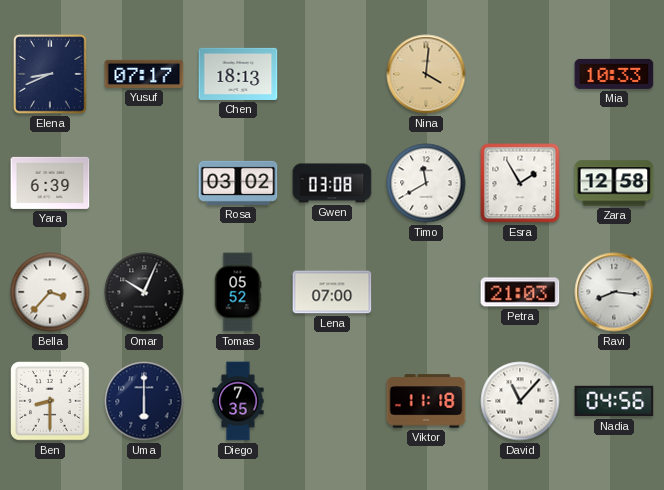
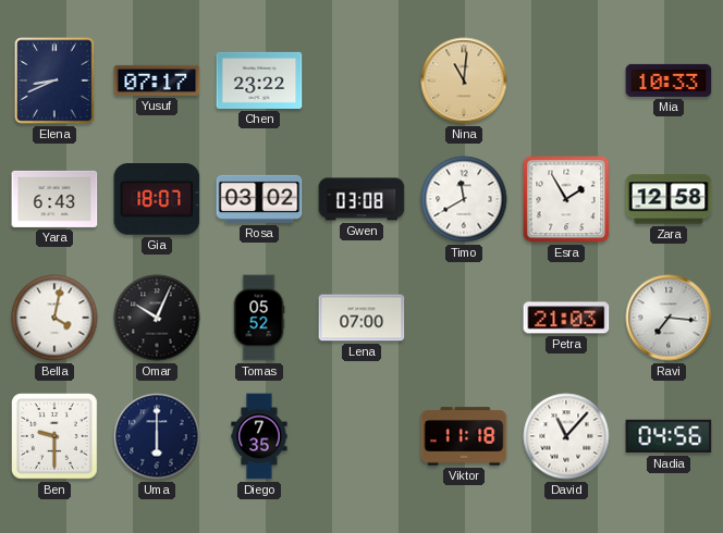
Chen: 18:13 -> 23:22
Nina: 4:01 -> 11:01
Yara: 6:39 -> 6:43
Gia: none -> 18:07
Bella: 3:37 -> 4:02
Ravi: 8:16 -> 7:16
Ben: 8:30 -> 9:30
